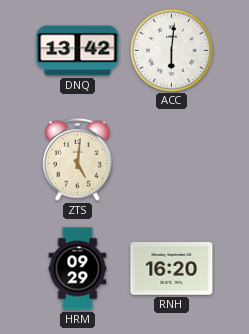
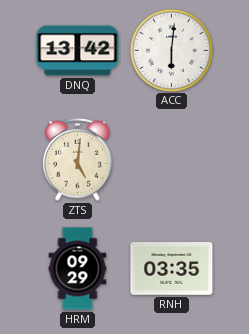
RNH: 16:20 -> 03:35
